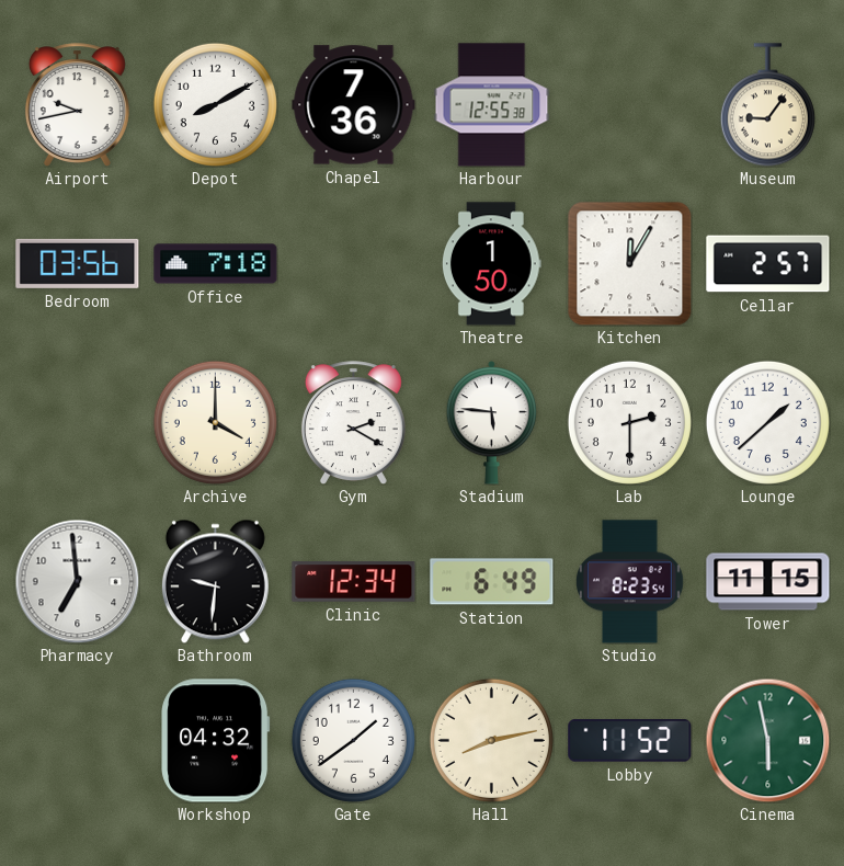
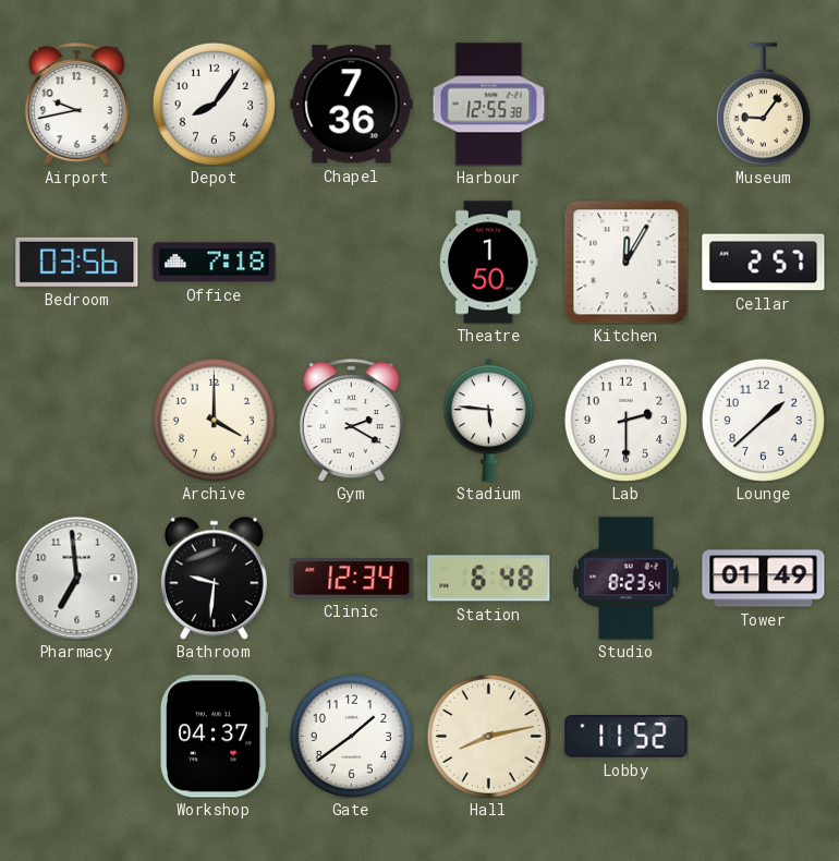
Depot: 8:10 -> 8:06
Station: 6:49 -> 6:48
Tower: 11:15 -> 01:49
Workshop: 04:32 -> 04:37
Cinema: 5:58 -> none
